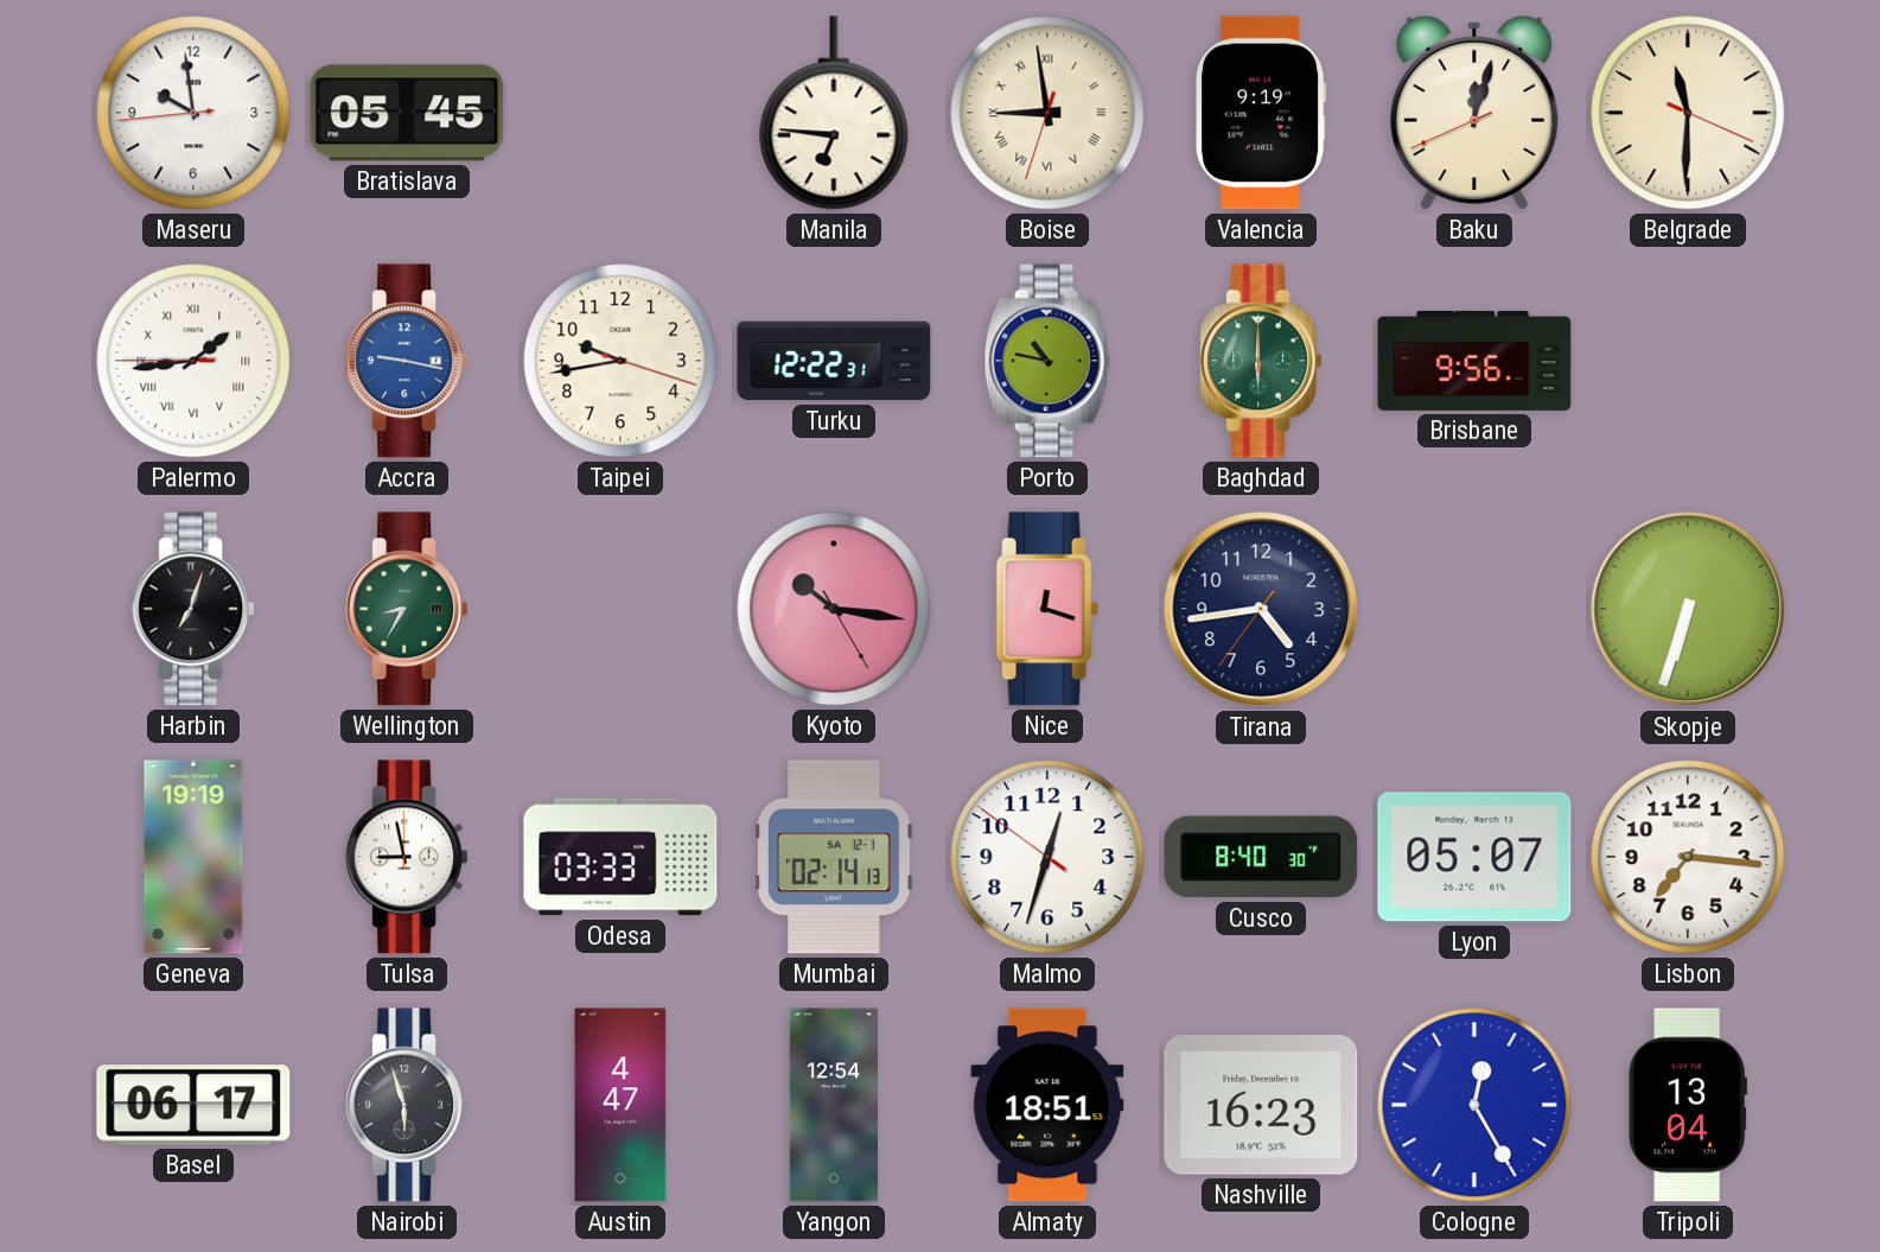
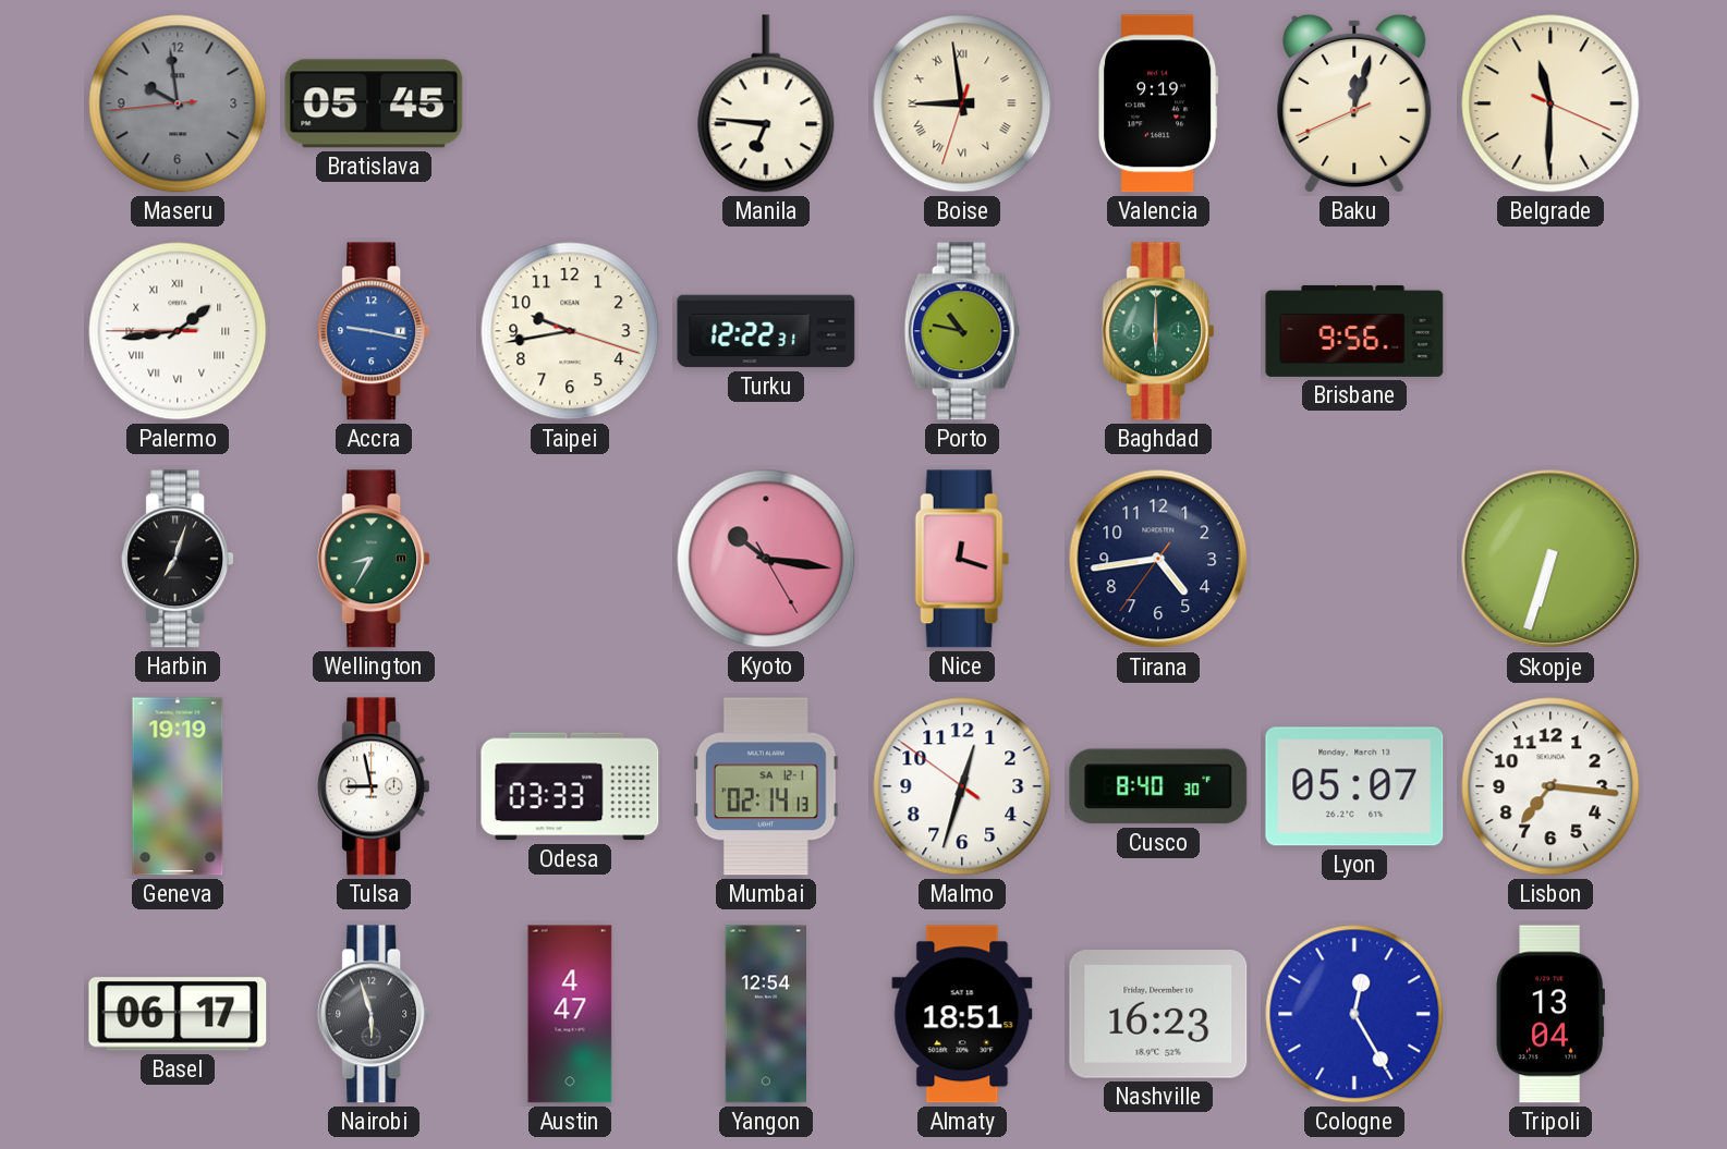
Maseru dial: white -> grey
